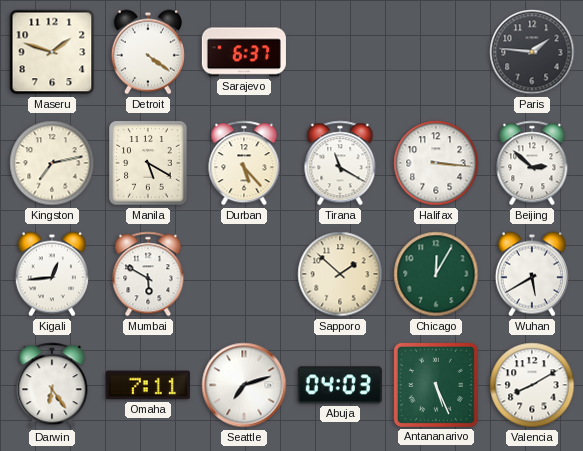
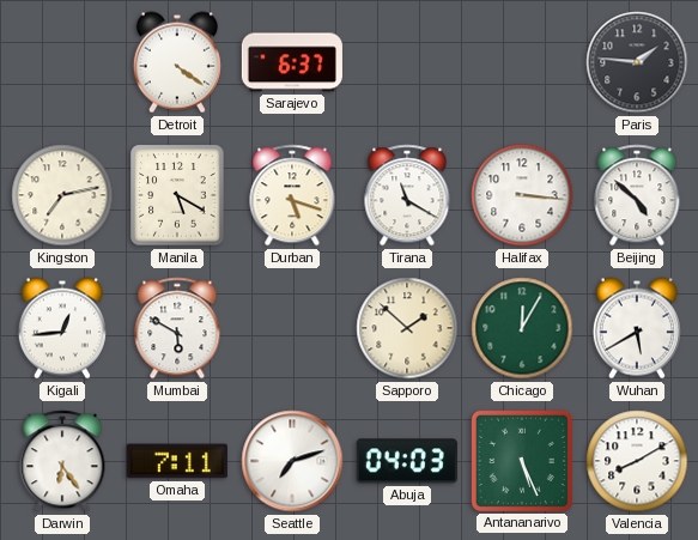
Maseru: 1:48 -> none
Durban: 5:23 -> 5:18
Beijing: 2:52 -> 4:52
